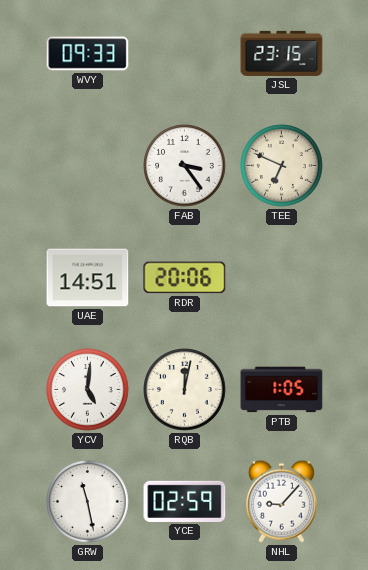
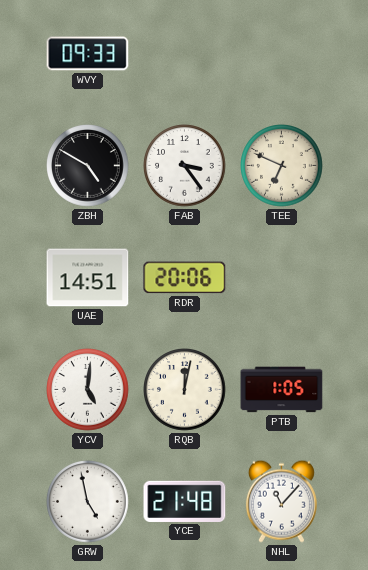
JSL: 23:15 -> none
ZBH: none -> 4:50
GRW: 11:28 -> 4:58
YCE: 02:59 -> 21:48
NHL: 9:07 -> 11:07
